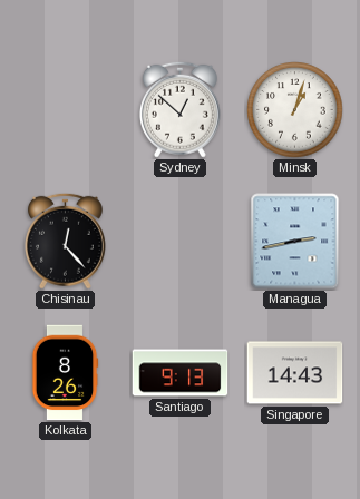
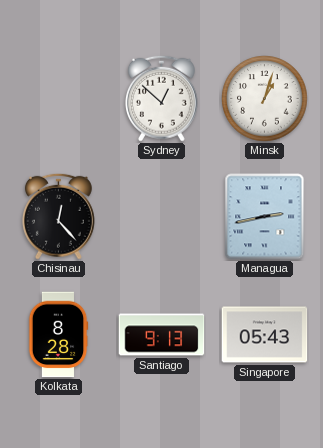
Kolkata: 8:26 -> 8:28
Singapore: 14:43 -> 05:43
